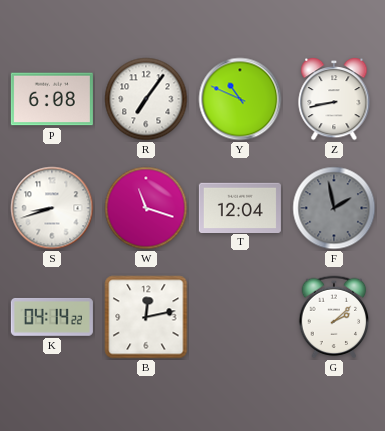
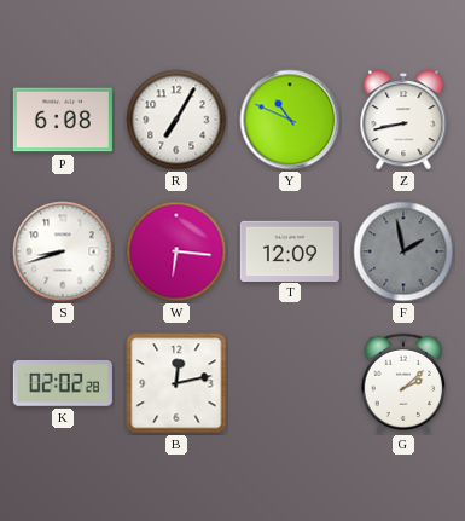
R: 7:06 -> 7:05
W: 11:18 -> 6:16
T: 12:04 -> 12:09
K: 04:14 -> 02:02
